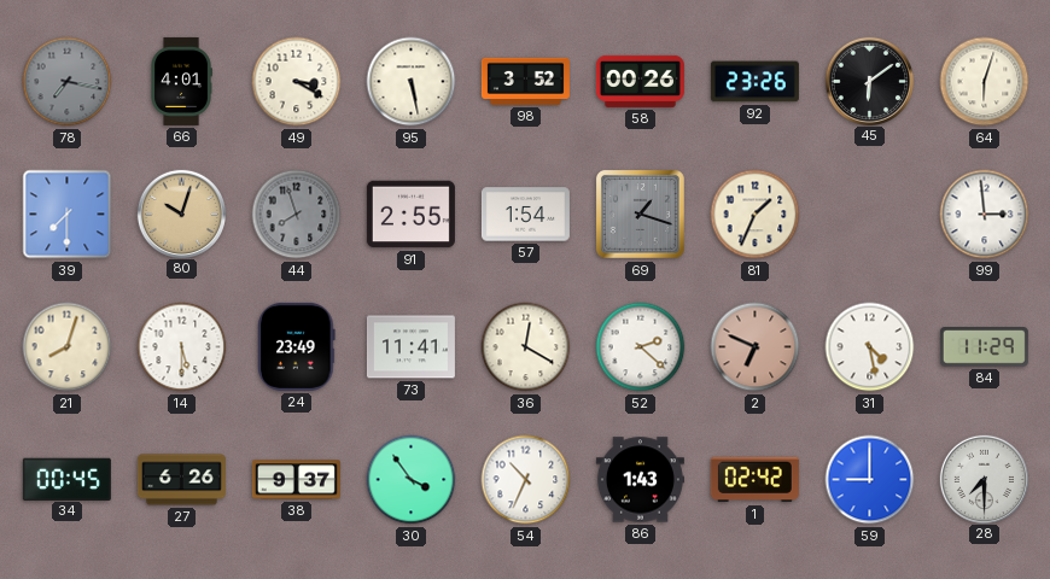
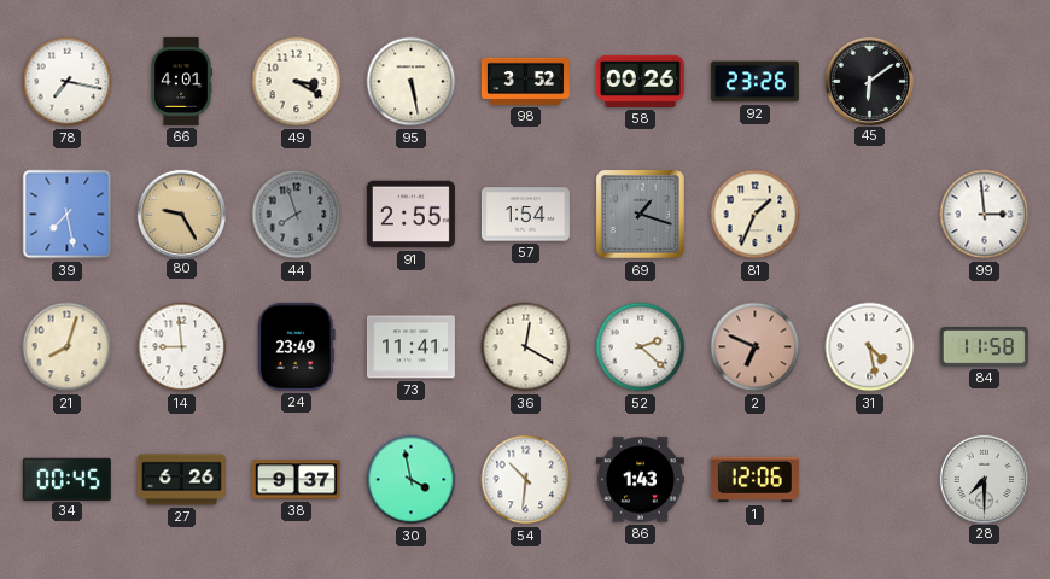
78 dial: grey -> white
64: 6:03 -> none
39: 7:30 -> 7:28
80: 10:03 -> 9:25
14: 5:30 -> 8:59
84: 11:29 -> 11:58
30: 3:54 -> 3:58
54: 10:34 -> 10:31
1: 02:42 -> 12:06
59: 9:00 -> none
